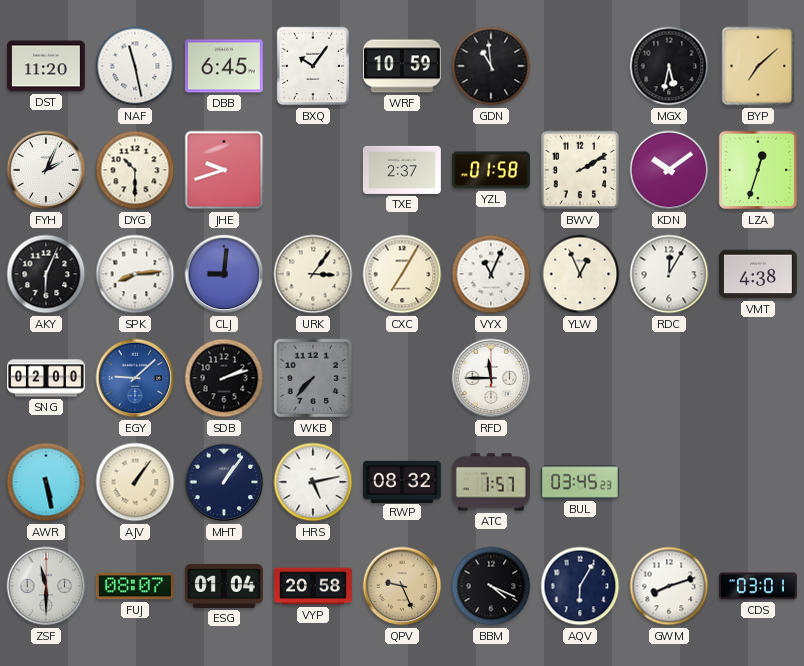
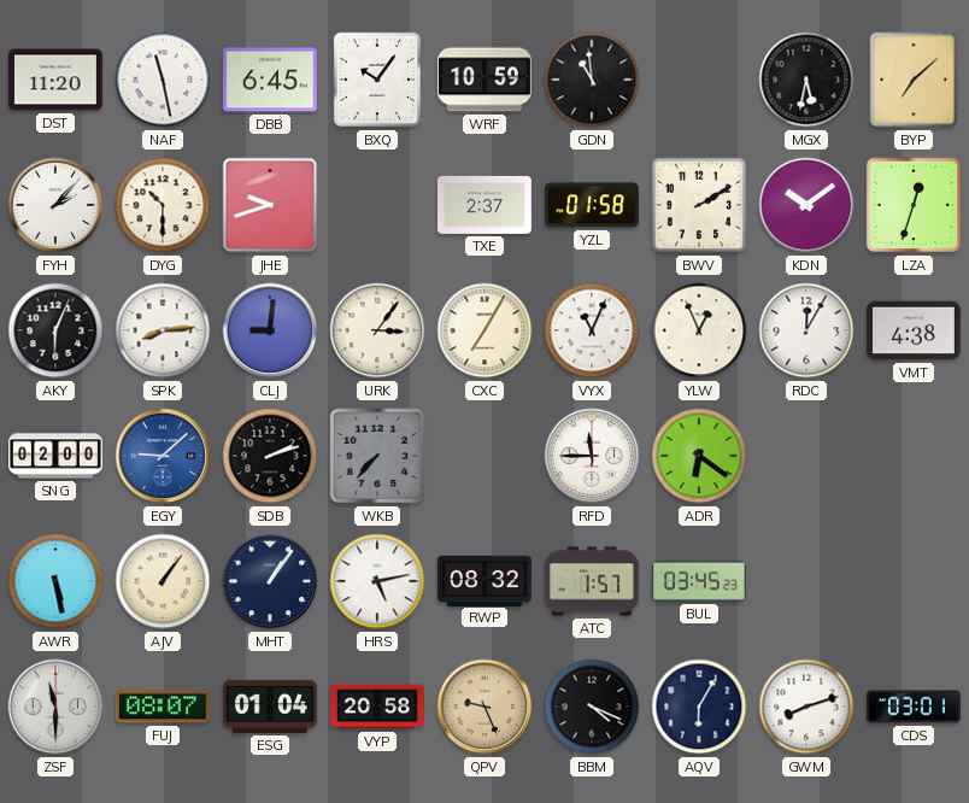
FYH: 2:04 -> 2:07
ADR: none -> 6:21
